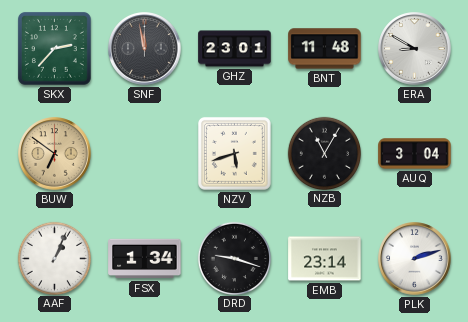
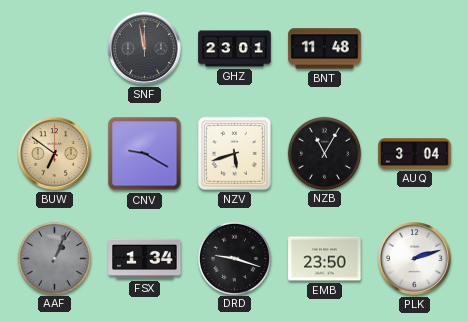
SKX: 2:37 -> none
ERA: 8:50 -> none
CNV: none -> 9:20
AAF dial: white -> grey
EMB: 23:14 -> 23:50
